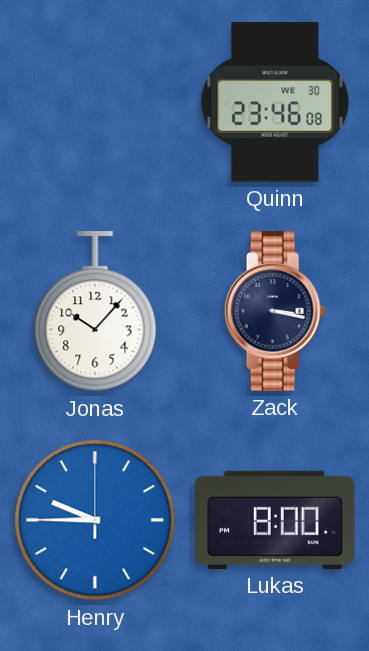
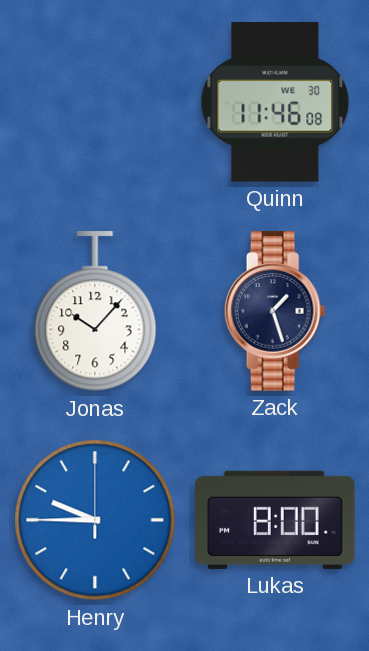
Quinn: 23:46 -> 11:46
Zack: 3:17 -> 1:27
